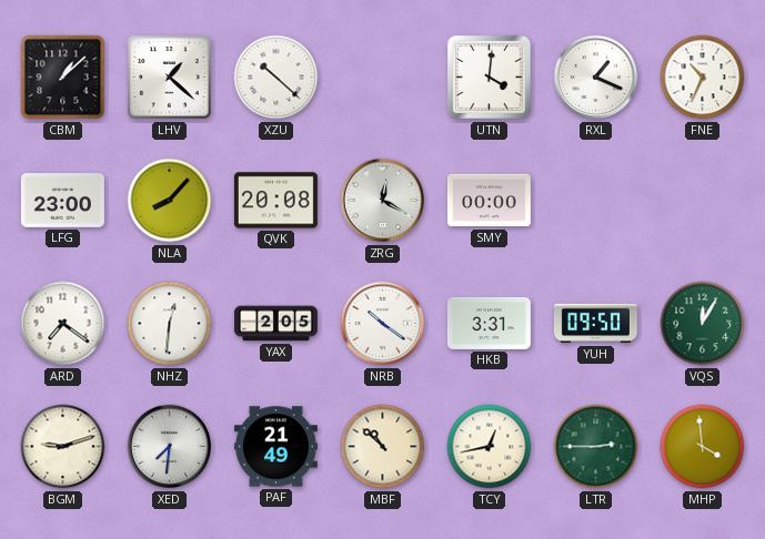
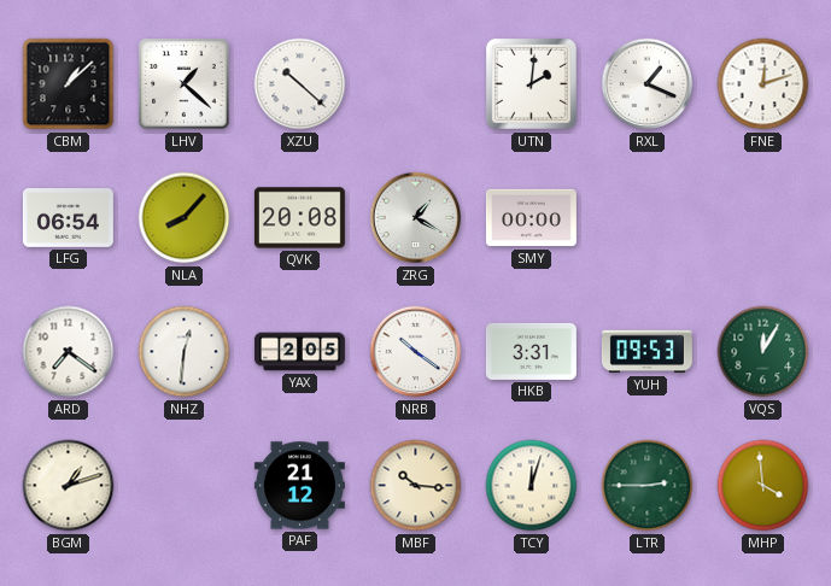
UTN: 4:01 -> 2:01
FNE: 10:34 -> 12:12
LFG: 23:00 -> 06:54
ZRG: 12:20 -> 1:20
YUH: 09:50 -> 09:53
BGM: 9:12 -> 1:12
XED: 7:31 -> none
PAF: 21:49 -> 21:12
MBF: 10:52 -> 10:16
TCY: 12:43 -> 12:03
